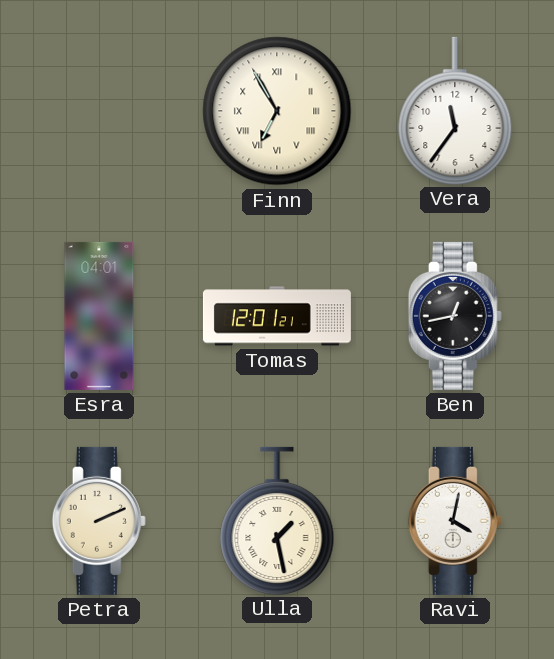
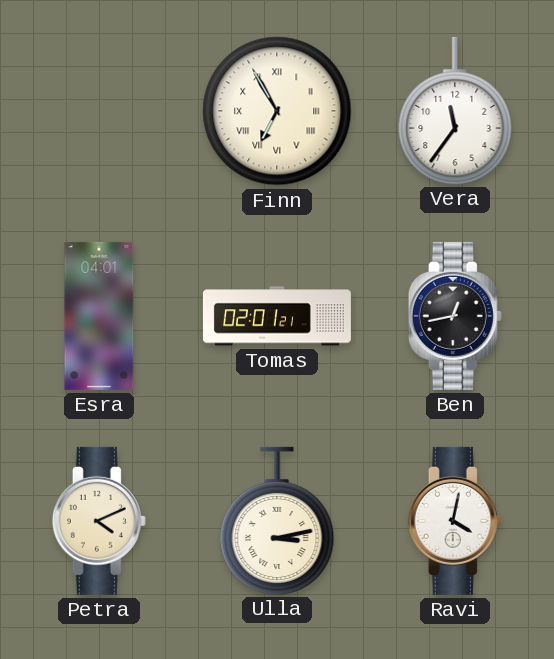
Tomas: 12:01 -> 02:01
Petra: 2:11 -> 4:11
Ulla: 1:28 -> 3:13
